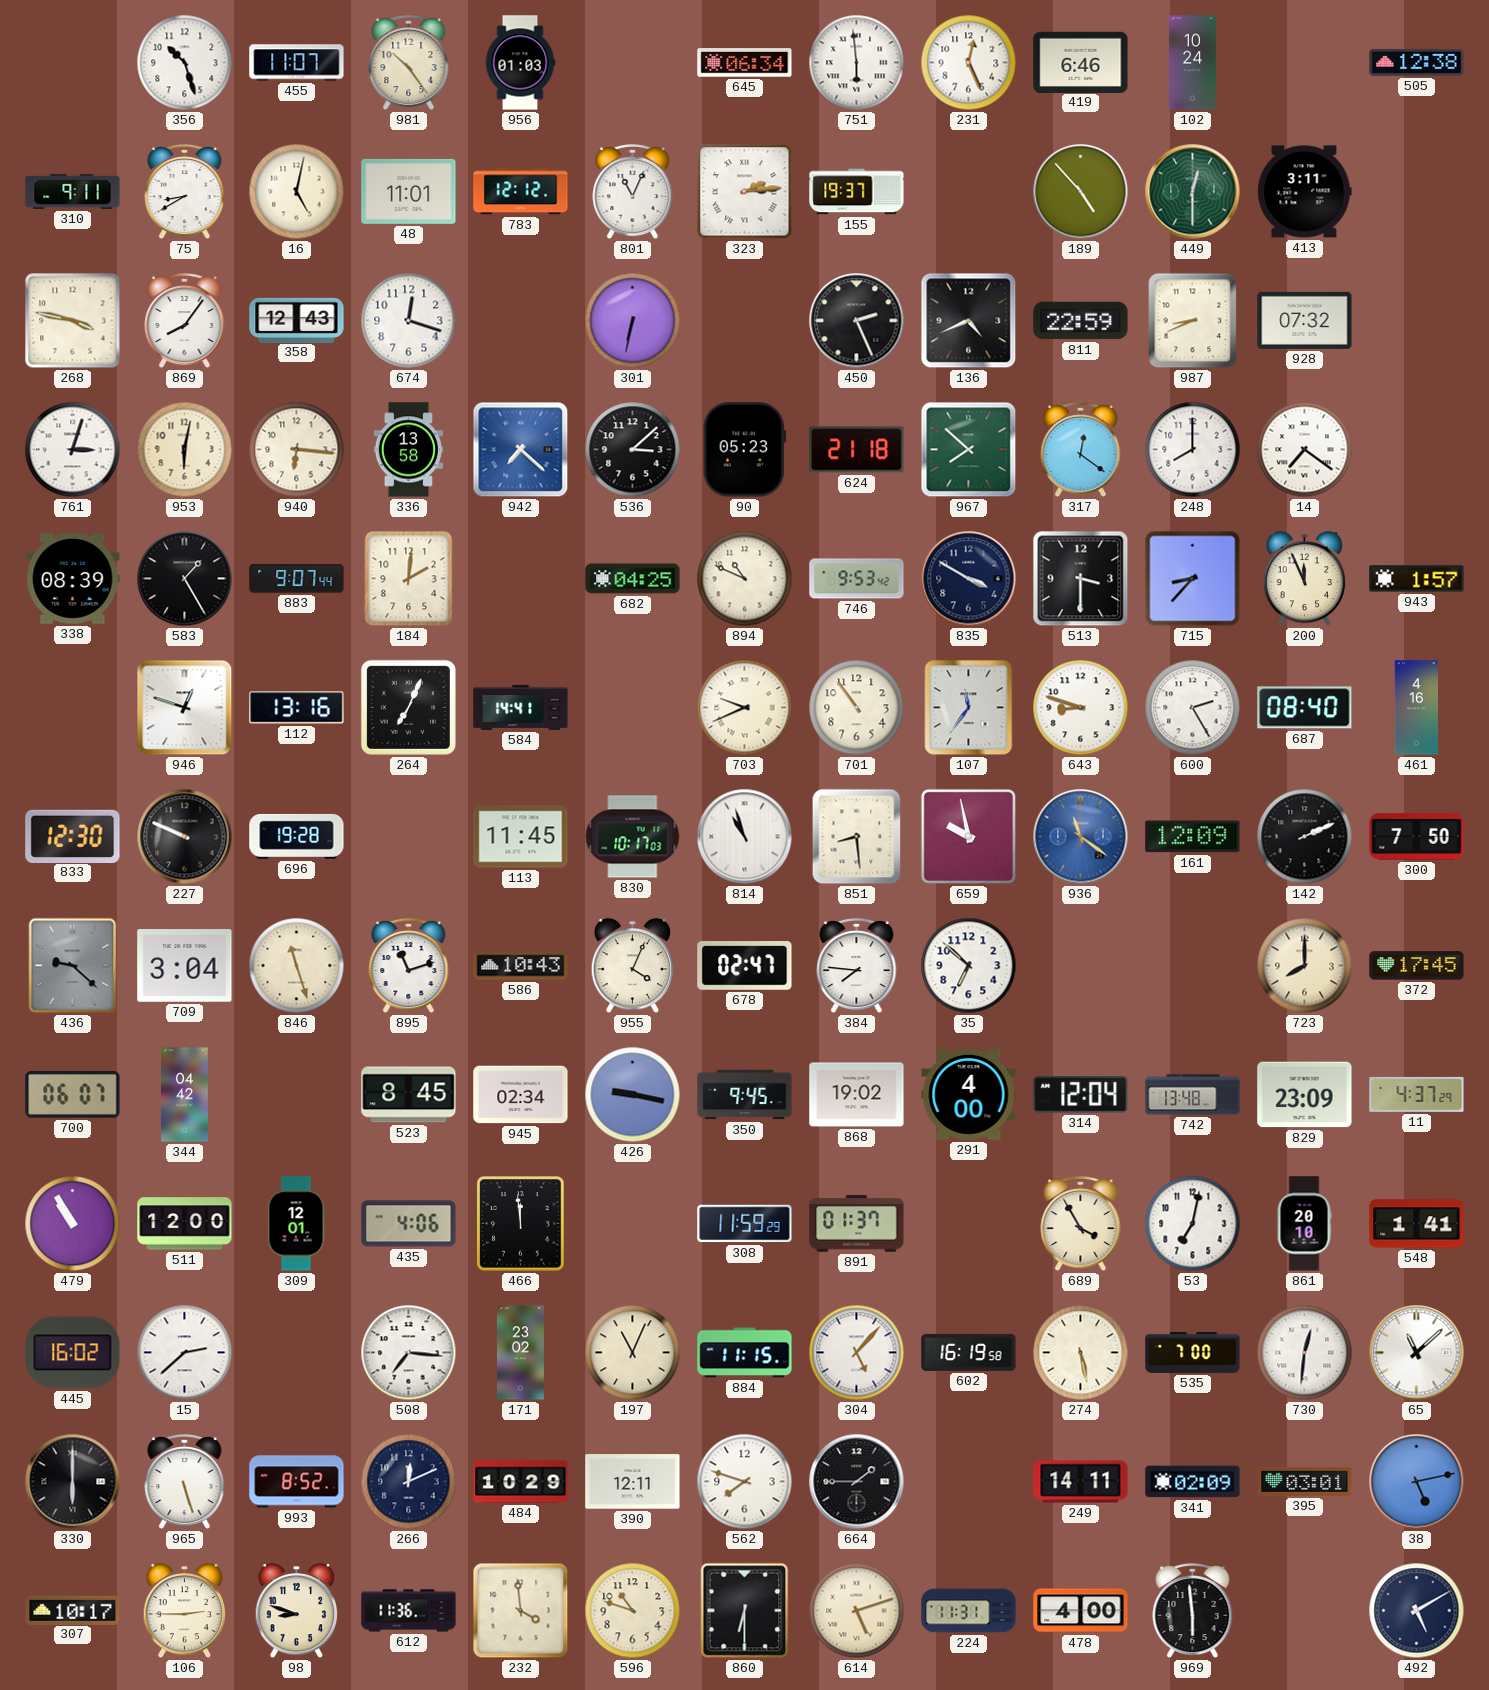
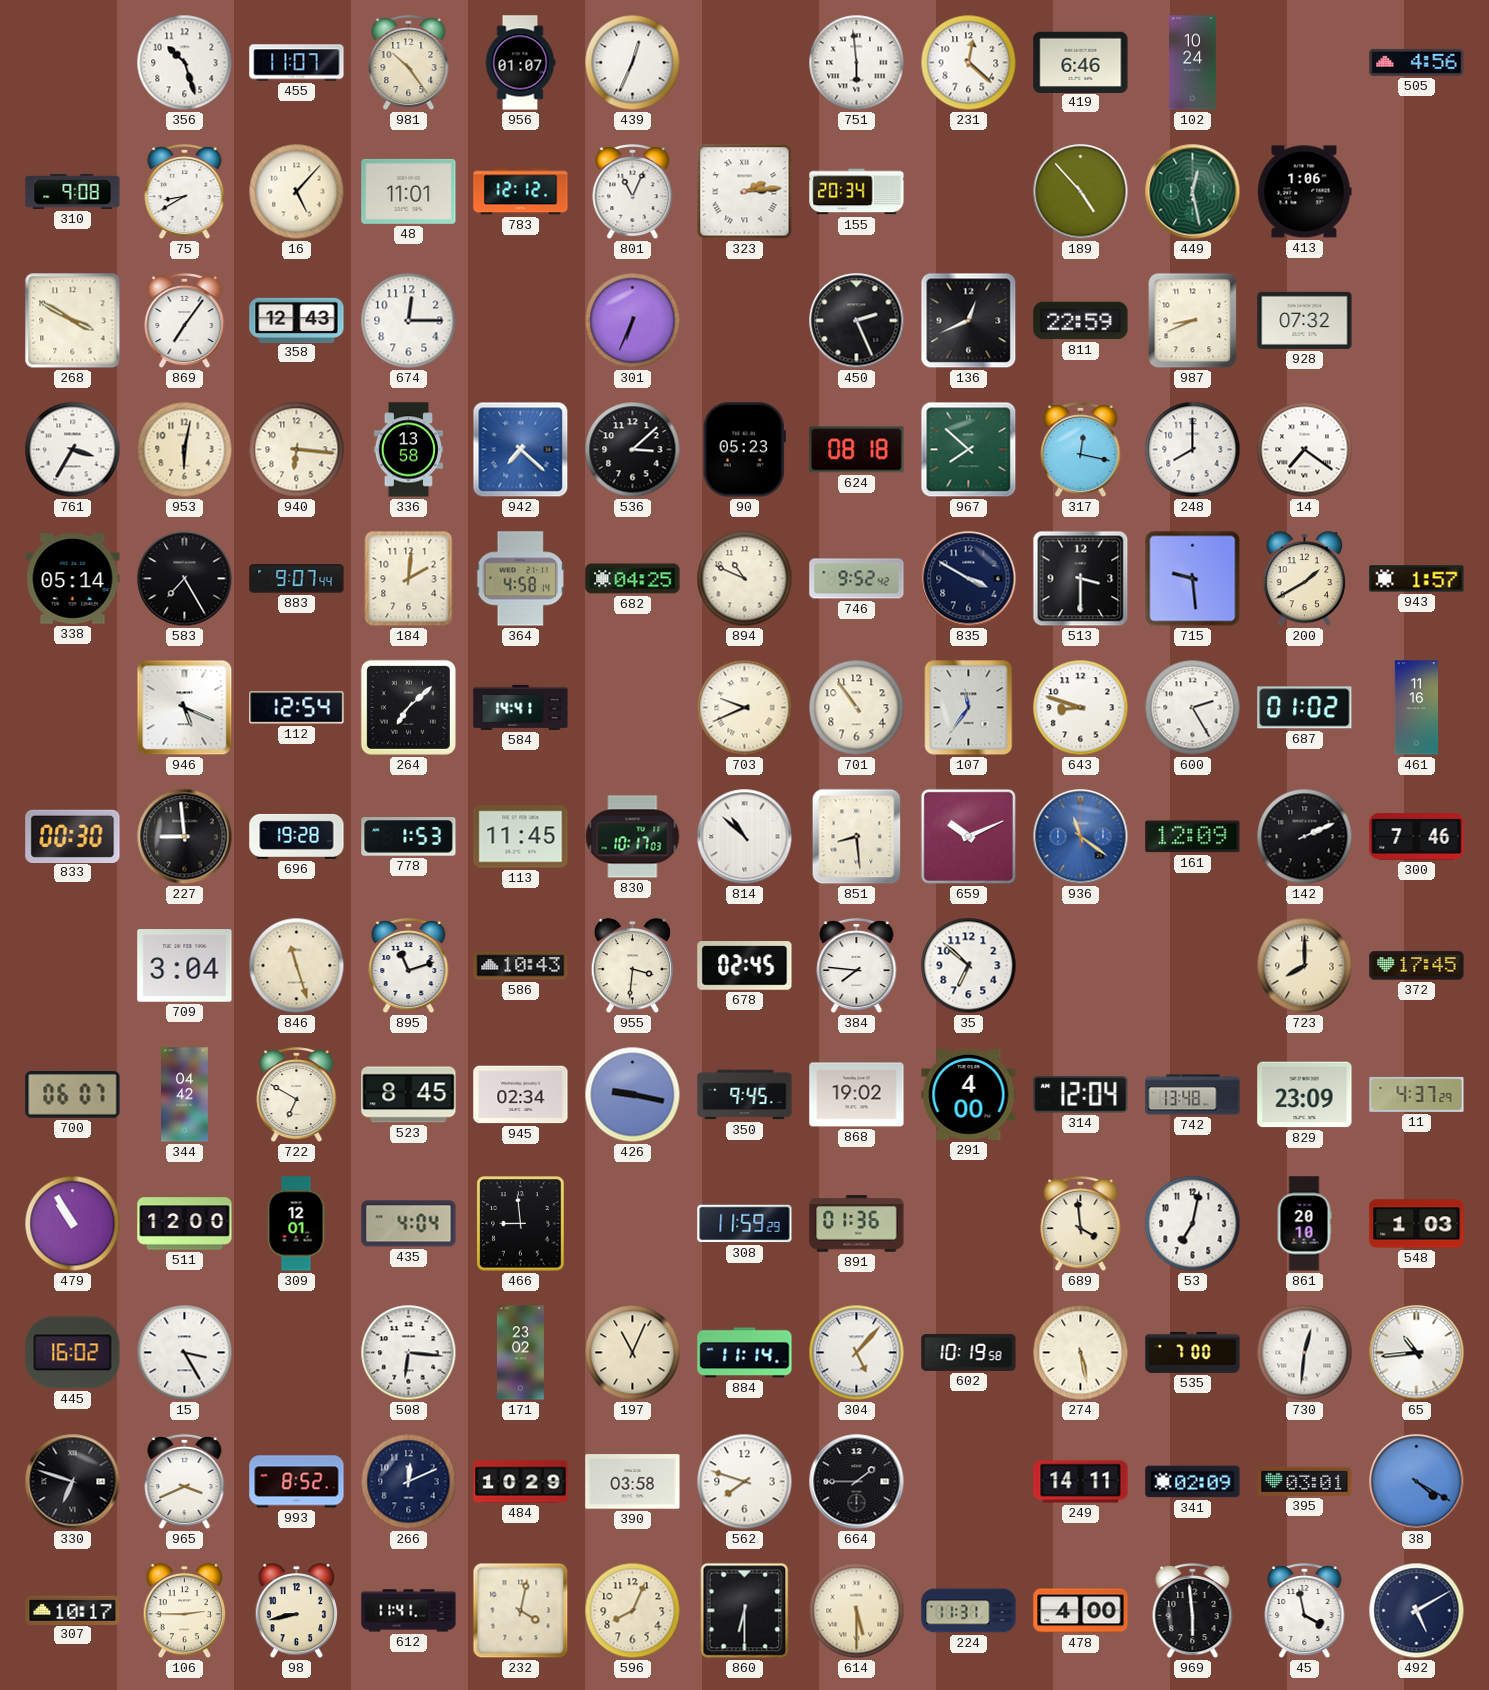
956: 01:03 -> 01:07
439: none -> 12:34
645: 06:34 -> none
231: 12:26 -> 12:22
505: 12:38 -> 4:56
310: 9:11 -> 9:08
16: 5:02 -> 5:07
155: 19:37 -> 20:34
449: 12:30 -> 12:28
413: 3:11 -> 1:06
268: 3:47 -> 3:50
869: 8:06 -> 7:06
674: 12:18 -> 12:15
301: 6:32 -> 6:34
136: 4:41 -> 12:41
761: 3:03 -> 3:35
624: 21:18 -> 08:18
317: 12:21 -> 12:17
338: 08:39 -> 05:14
583: 1:25 -> 7:25
364: none -> 4:58
746: 9:53 -> 9:52
715: 8:37 -> 9:29
200: 11:56 -> 1:40
946: 12:48 -> 5:19
112: 13:16 -> 12:54
264: 7:04 -> 7:08
687: 08:40 -> 01:02
461: 4:16 -> 11:16
833: 12:30 -> 00:30
227: 9:49 -> 8:59
778: none -> 1:53
814: 10:57 -> 10:52
659: 9:58 -> 10:11
300: 7:50 -> 7:46
436: 9:22 -> none
955: 4:04 -> 3:31
678: 02:47 -> 02:45
722: none -> 6:50
435: 4:06 -> 4:04
466: 11:59 -> 8:59
891: 01:37 -> 01:36
689: 3:55 -> 3:59
548: 1:41 -> 1:03
15: 2:38 -> 3:25
508: 7:16 -> 6:16
884: 11:15 -> 11:14
602: 16:19 -> 10:19
65: 11:08 -> 10:44
330: 6:00 -> 6:48
965: 5:27 -> 3:41
390: 12:11 -> 03:58
38: 5:13 -> 4:20
98: 8:48 -> 8:43
612: 11:36 -> 11:41
232: 3:59 -> 4:02
596: 10:48 -> 8:04
614: 5:12 -> 5:30
45: none -> 3:58
